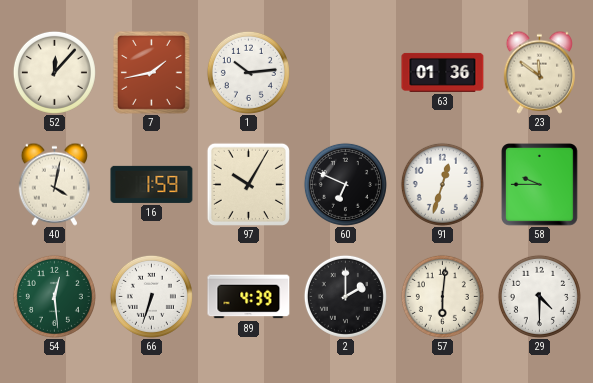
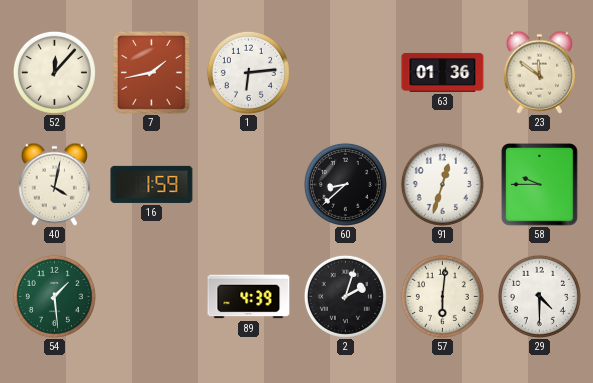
1: 10:14 -> 6:14
97: 10:05 -> none
60: 6:49 -> 8:38
54: 12:29 -> 1:29
66: 6:33 -> none
2: 2:00 -> 2:03
